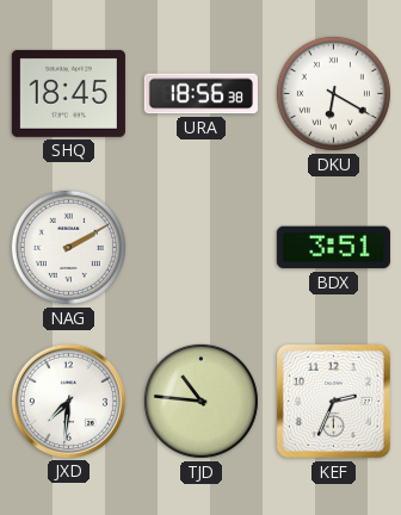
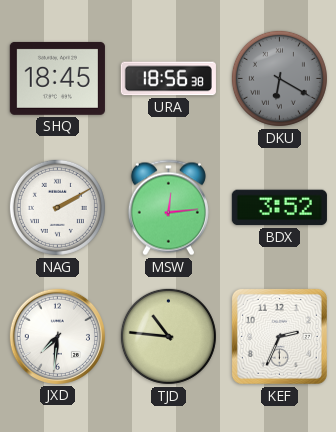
DKU dial: white -> grey
MSW: none -> 12:14
BDX: 3:51 -> 3:52
